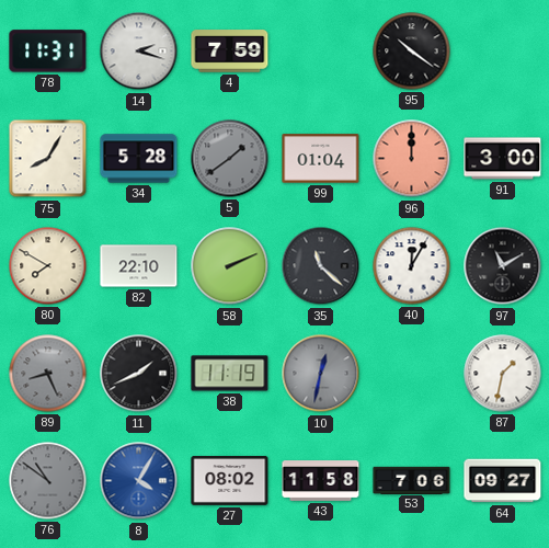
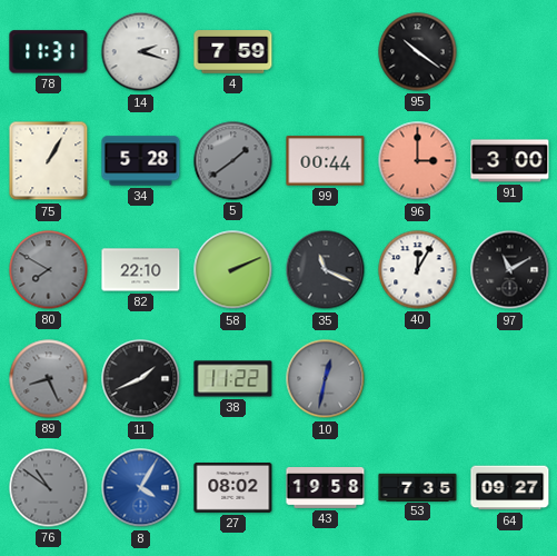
75: 8:05 -> 1:05
99: 01:04 -> 00:44
96: 12:00 -> 3:00
80 dial: cream -> grey
35: 11:22 -> 11:19
38: 11:19 -> 11:22
87: 1:32 -> none
43: 11:58 -> 19:58
53: 7:06 -> 7:35
